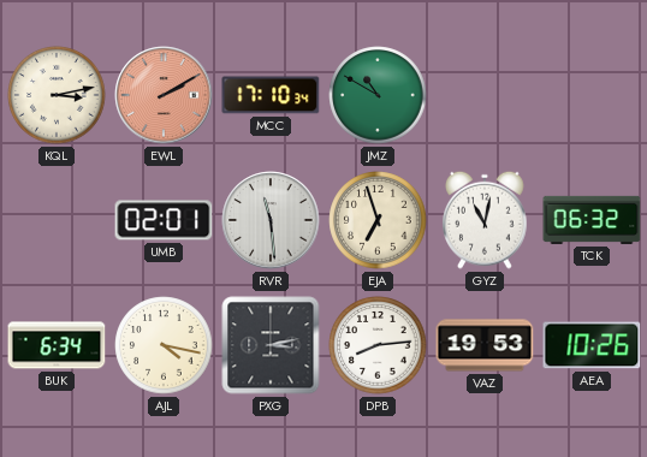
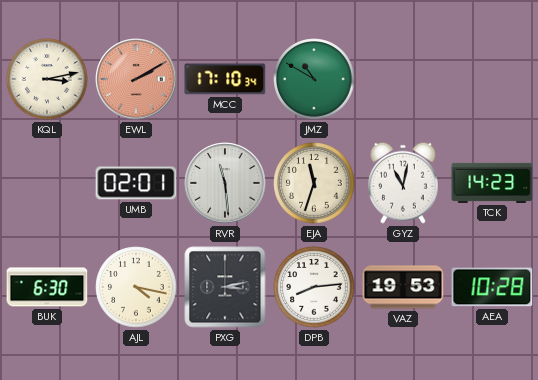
EJA: 6:57 -> 11:33
TCK: 06:32 -> 14:23
BUK: 6:34 -> 6:30
AEA: 10:26 -> 10:28
